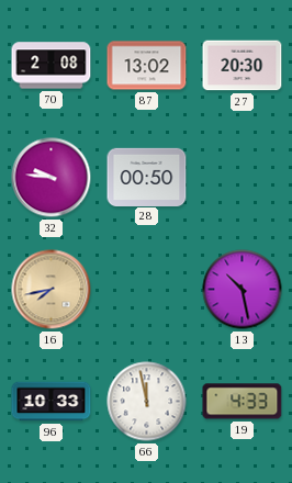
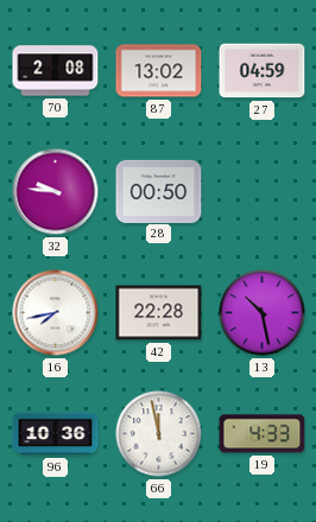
27: 20:30 -> 04:59
16 dial: champagne -> white
42: none -> 22:28
96: 10:33 -> 10:36
